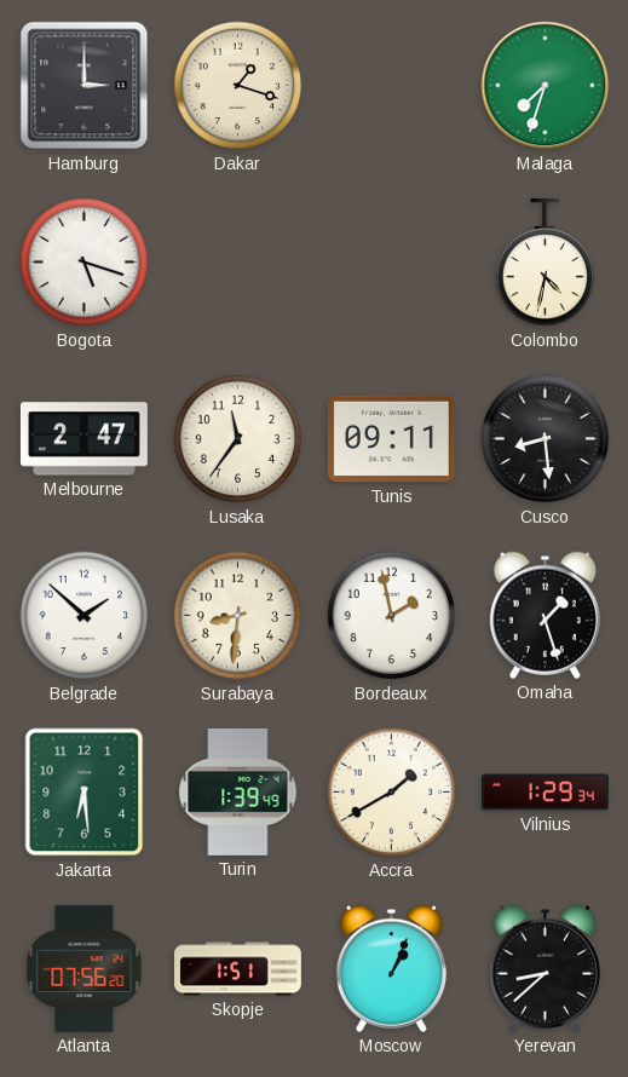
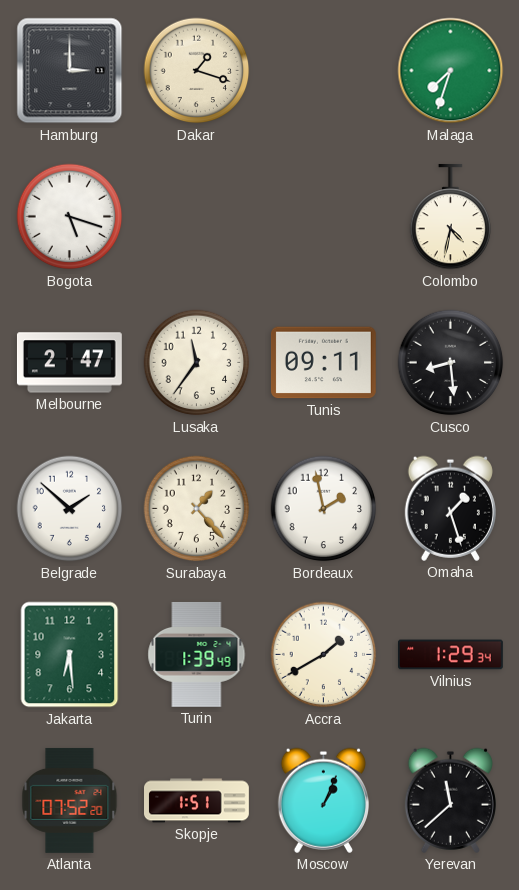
Surabaya: 8:31 -> 1:23
Atlanta: 07:56 -> 07:52
Yerevan: 8:38 -> 11:38
